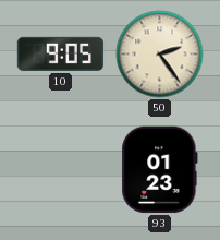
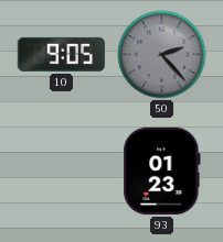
50: 2:24 -> 2:23
50 dial: cream -> grey
